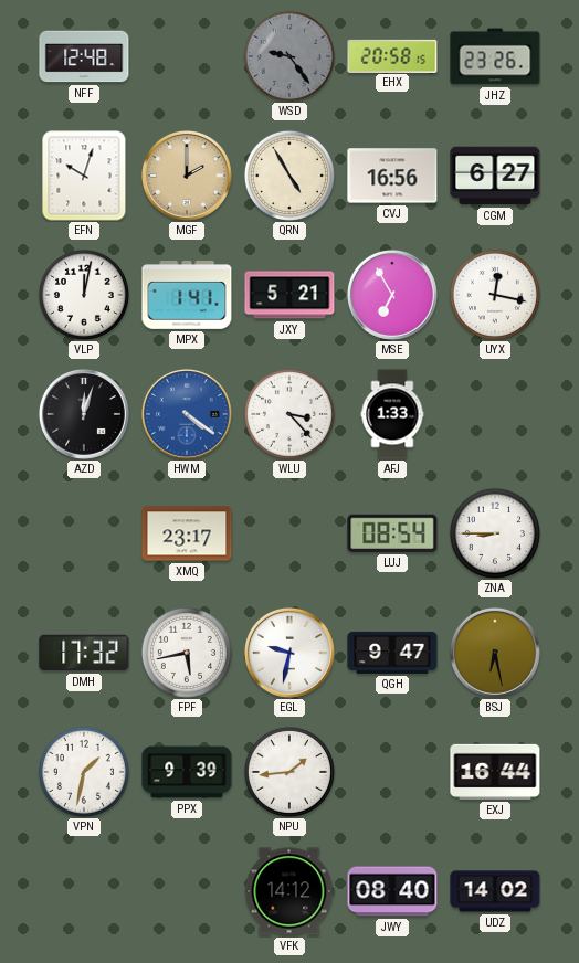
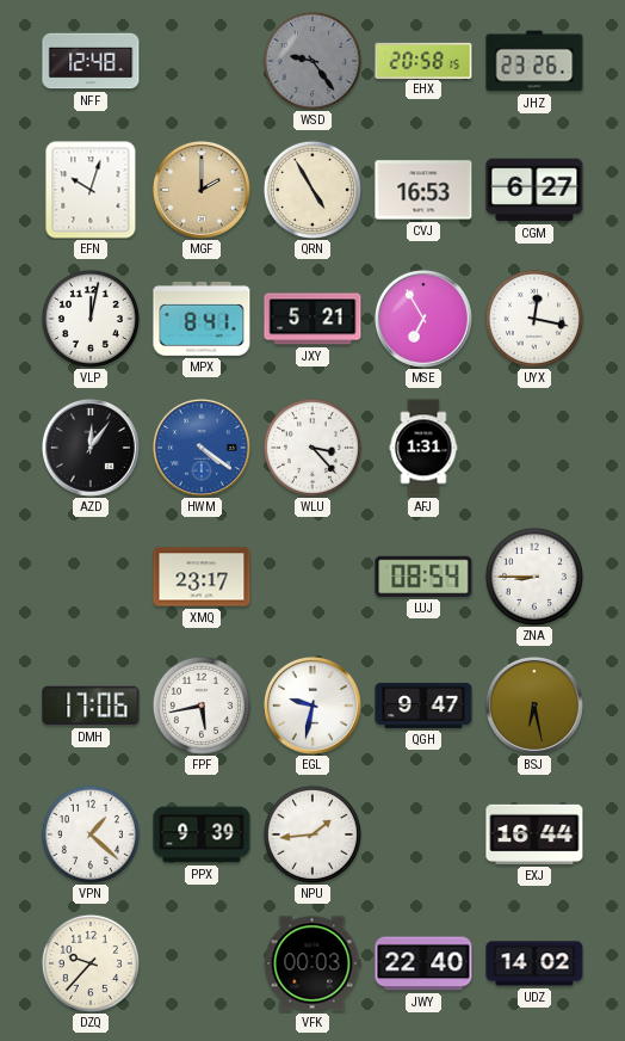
CVJ: 16:56 -> 16:53
MPX: 1:41 -> 8:41
AZD: 12:03 -> 12:06
AFJ: 1:33 -> 1:31
DMH: 17:32 -> 17:06
VPN: 1:32 -> 1:22
DZQ: none -> 9:37
VFK: 14:12 -> 00:03
JWY: 08:40 -> 22:40
